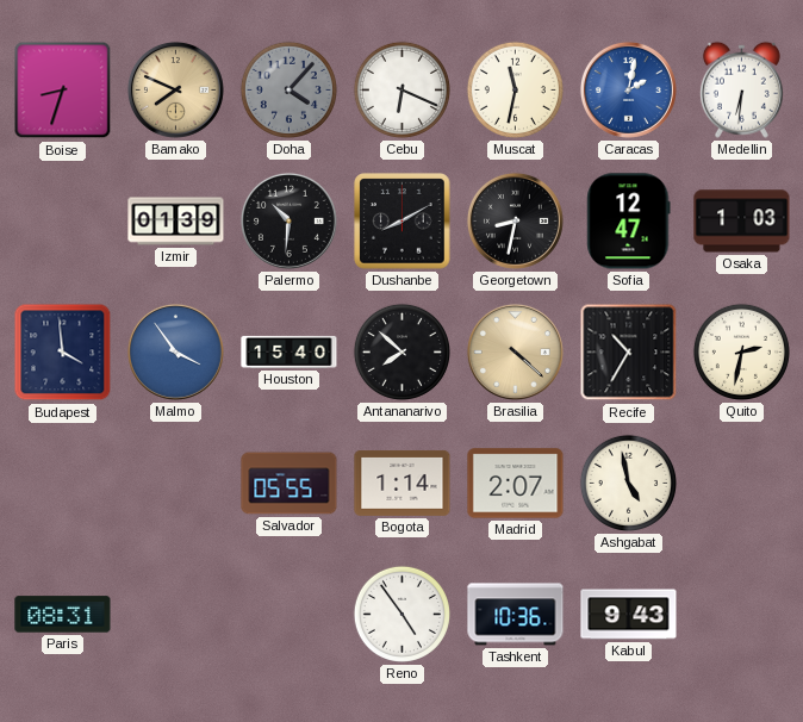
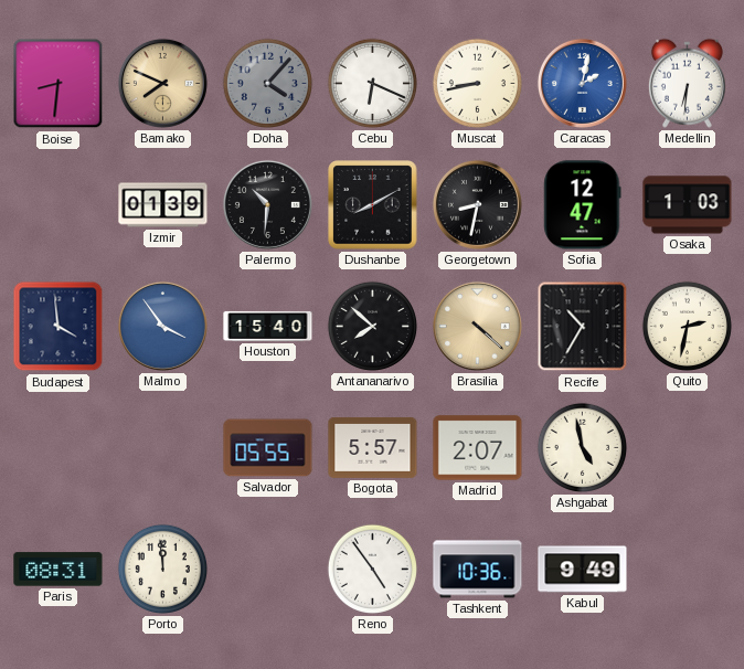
Boise: 8:33 -> 8:31
Muscat: 11:32 -> 8:43
Bogota: 1:14 -> 5:57
Porto: none -> 11:59
Kabul: 9:43 -> 9:49
